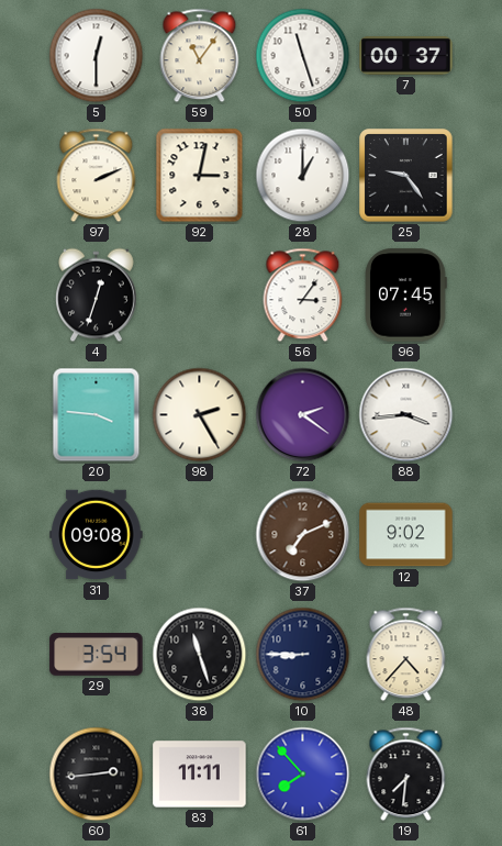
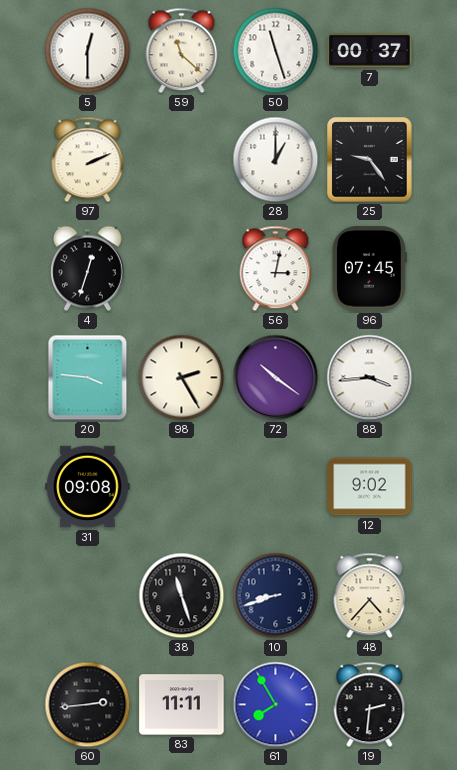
59: 11:06 -> 11:22
92: 3:02 -> none
56: 3:06 -> 3:02
72: 2:21 -> 10:21
37: 7:11 -> none
29: 3:54 -> none
10: 8:45 -> 8:42
61: 7:53 -> 7:55
19: 7:31 -> 2:31
